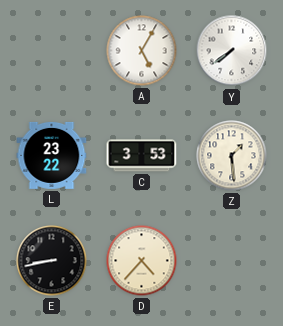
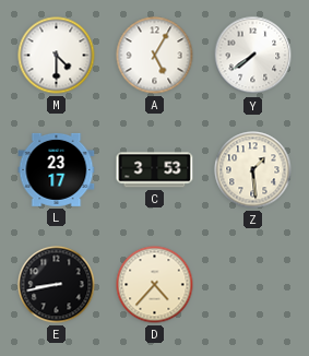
M: none -> 4:30
L: 23:22 -> 23:17
